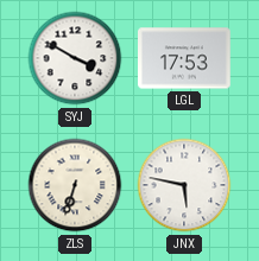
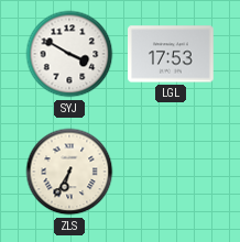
ZLS: 6:33 -> 6:35
JNX: 5:47 -> none
